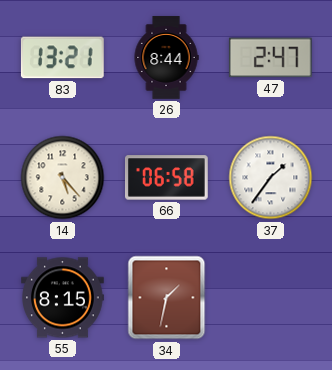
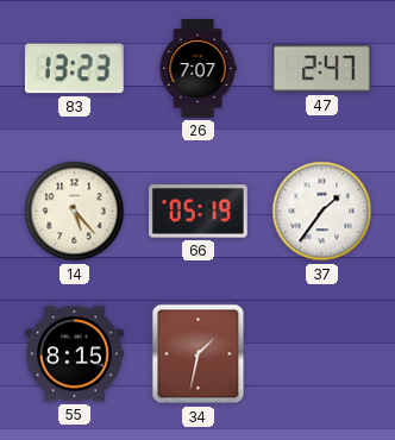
83: 13:21 -> 13:23
26: 8:44 -> 7:07
66: 06:58 -> 05:19
